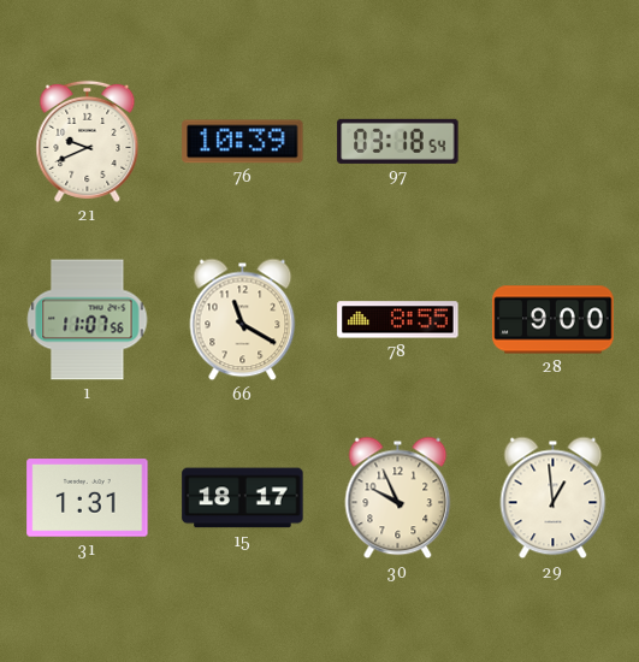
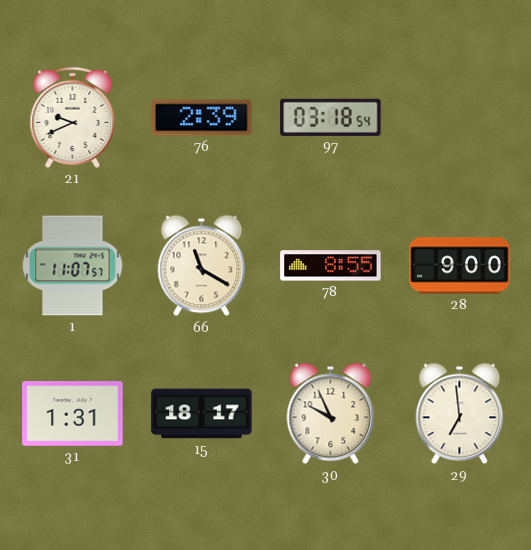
76: 10:39 -> 2:39
1: 11:07:56 -> 11:07:57
29: 12:59 -> 6:59
